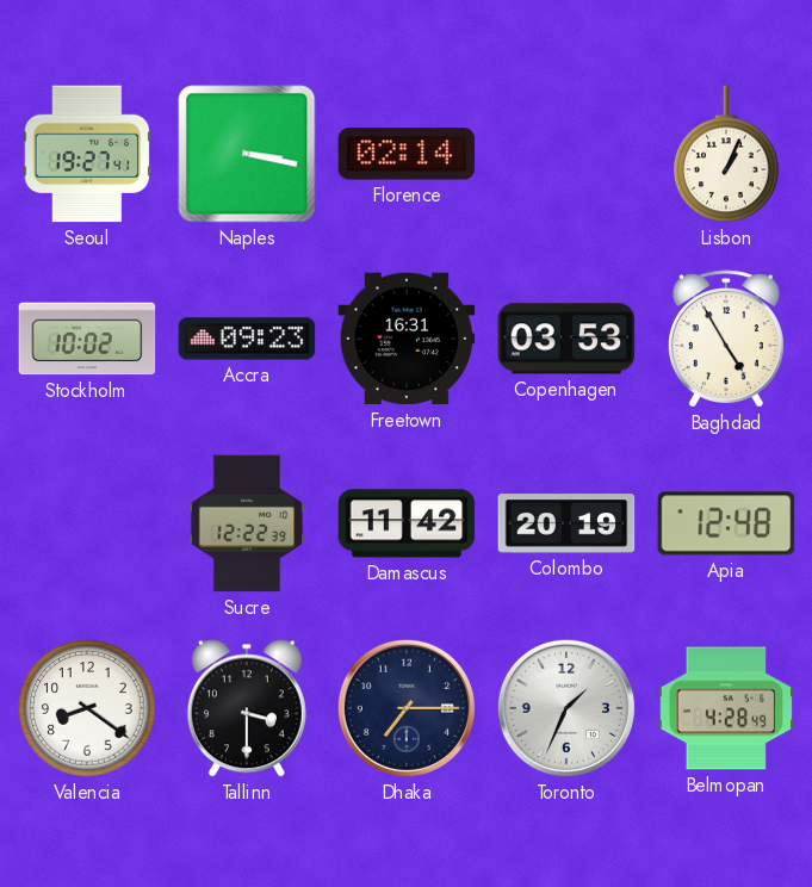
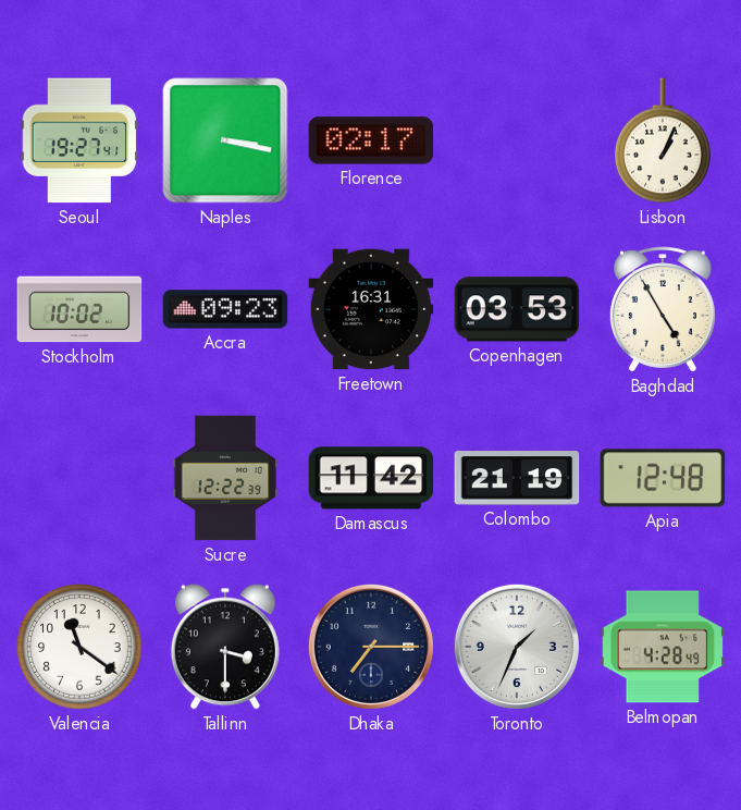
Florence: 02:14 -> 02:17
Colombo: 20:19 -> 21:19
Valencia: 8:21 -> 11:21
